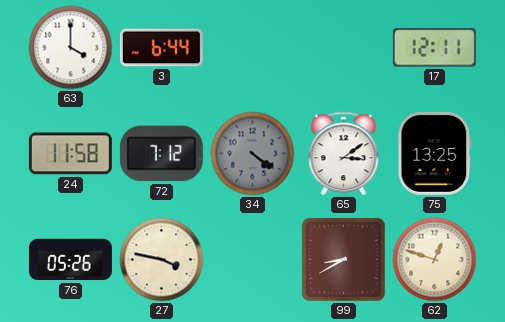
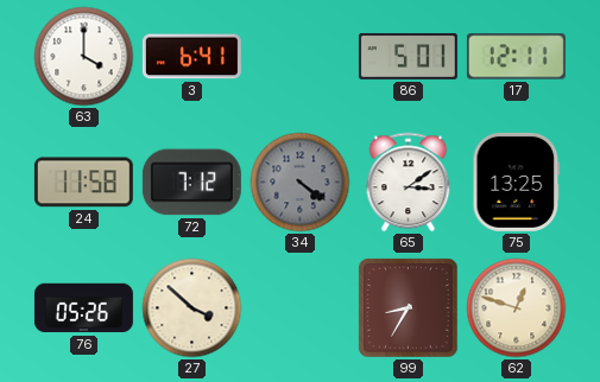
3: 6:44 -> 6:41
86: none -> 5:01
27: 3:47 -> 3:52
99: 8:40 -> 8:35
